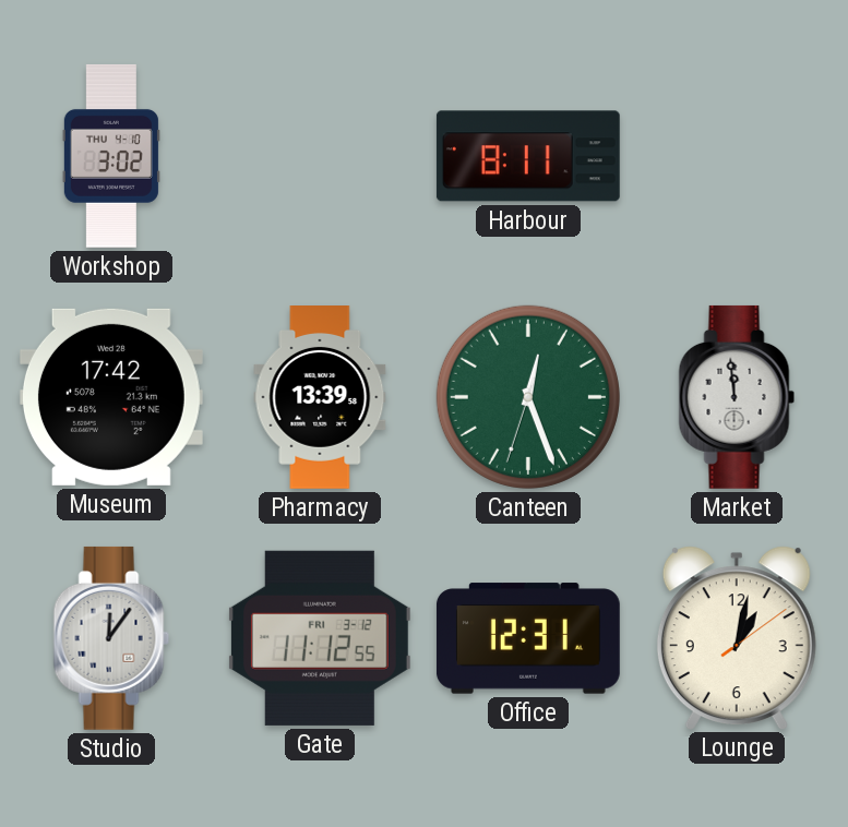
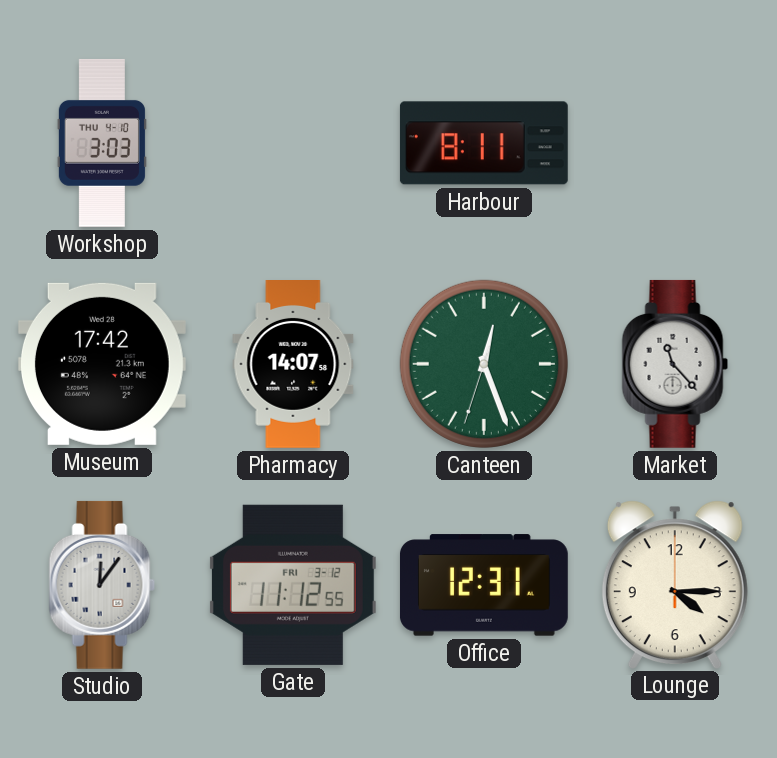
Workshop: 3:02 -> 3:03
Pharmacy: 13:39 -> 14:07
Market: 11:59 -> 11:23
Lounge: 1:02 -> 4:15
